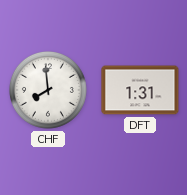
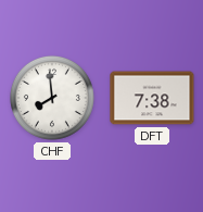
DFT: 1:31 -> 7:38
